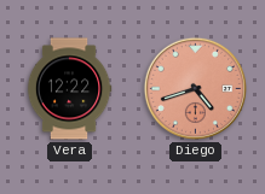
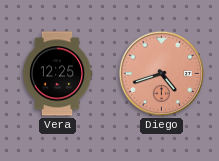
Vera: 12:22 -> 12:25
